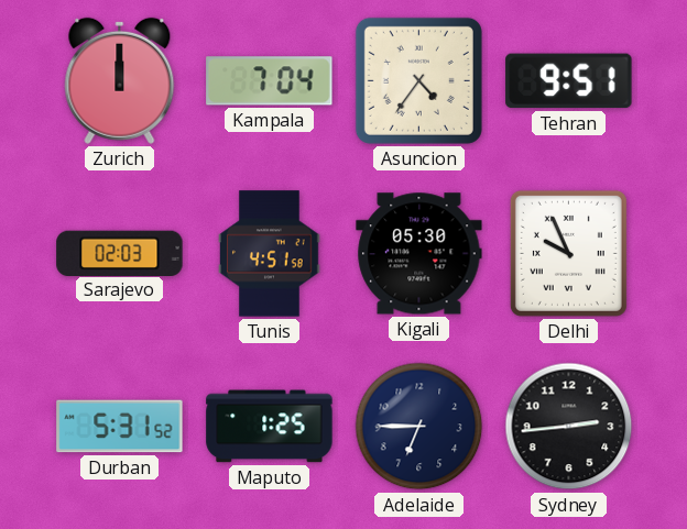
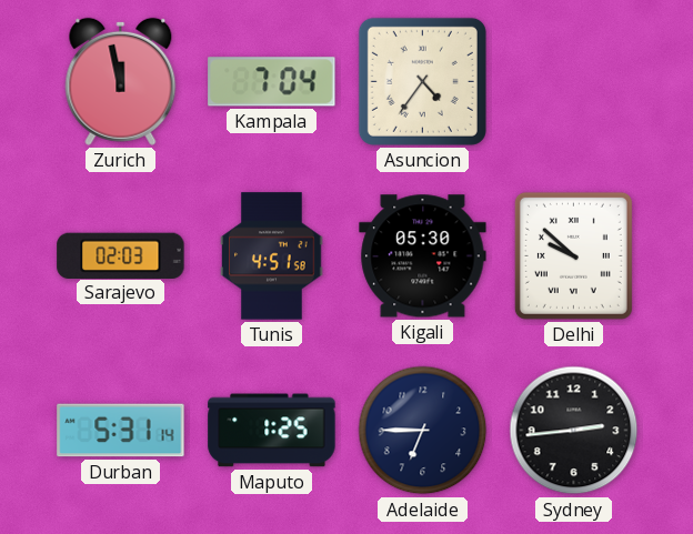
Zurich: 12:00 -> 11:58
Tehran: 9:51 -> none
Delhi: 9:56 -> 9:52
Durban: 5:31:52 -> 5:31:14
